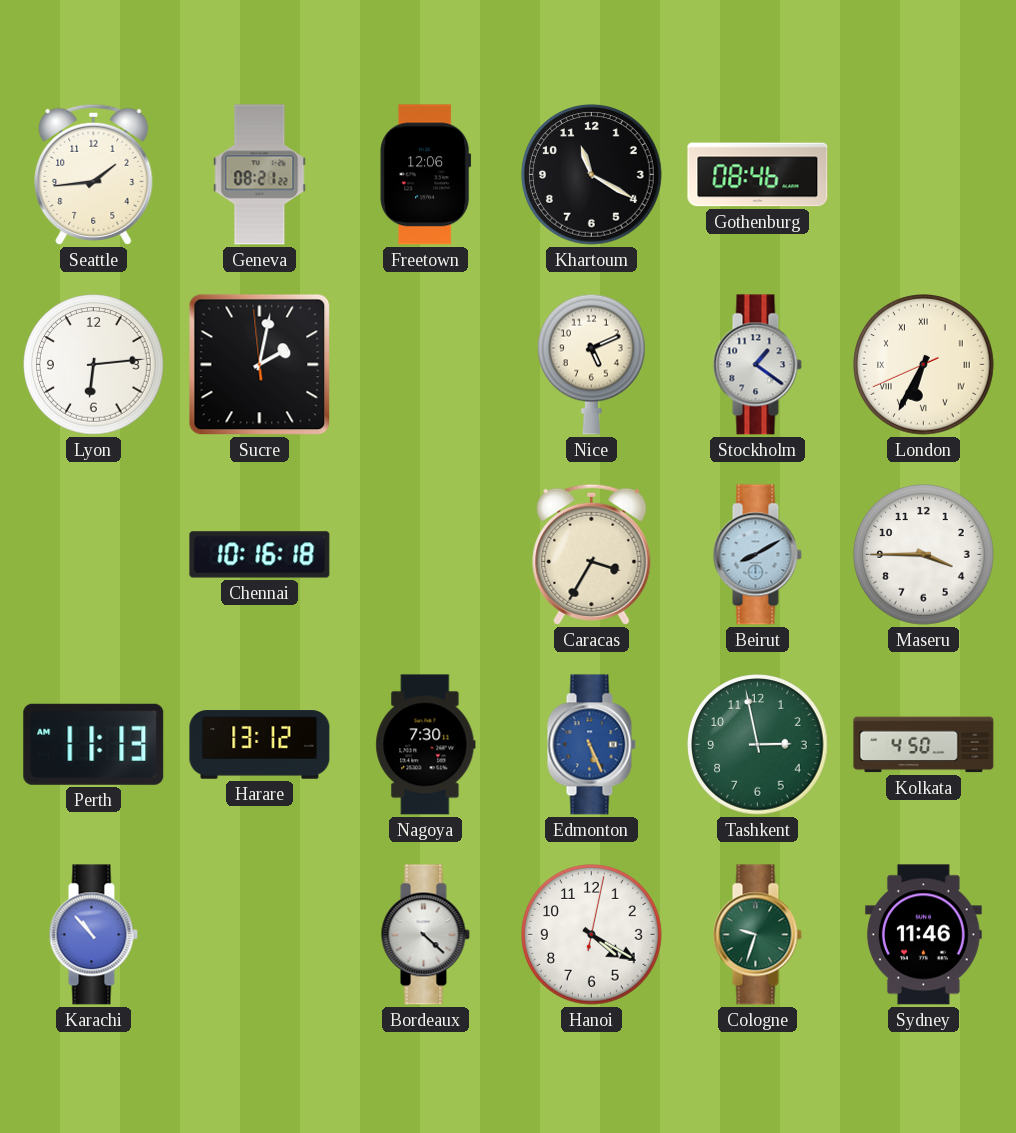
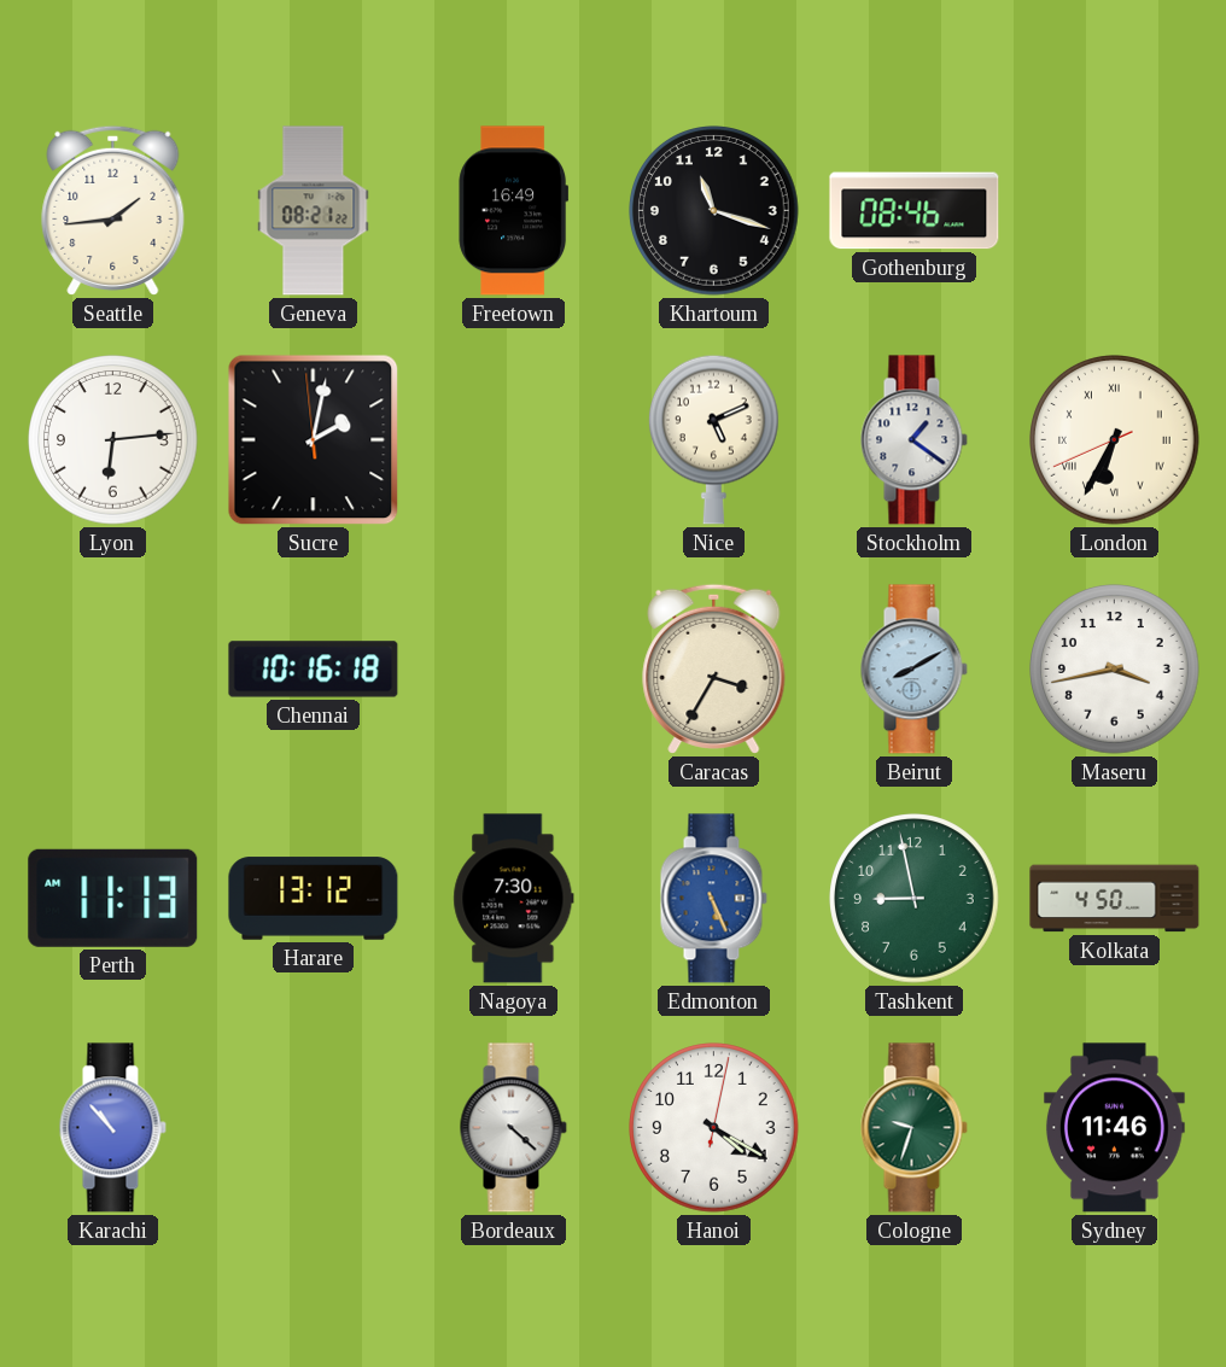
Freetown: 12:06 -> 16:49
Khartoum: 11:20 -> 11:18
Maseru: 3:45 -> 3:43
Tashkent: 2:58 -> 8:58
